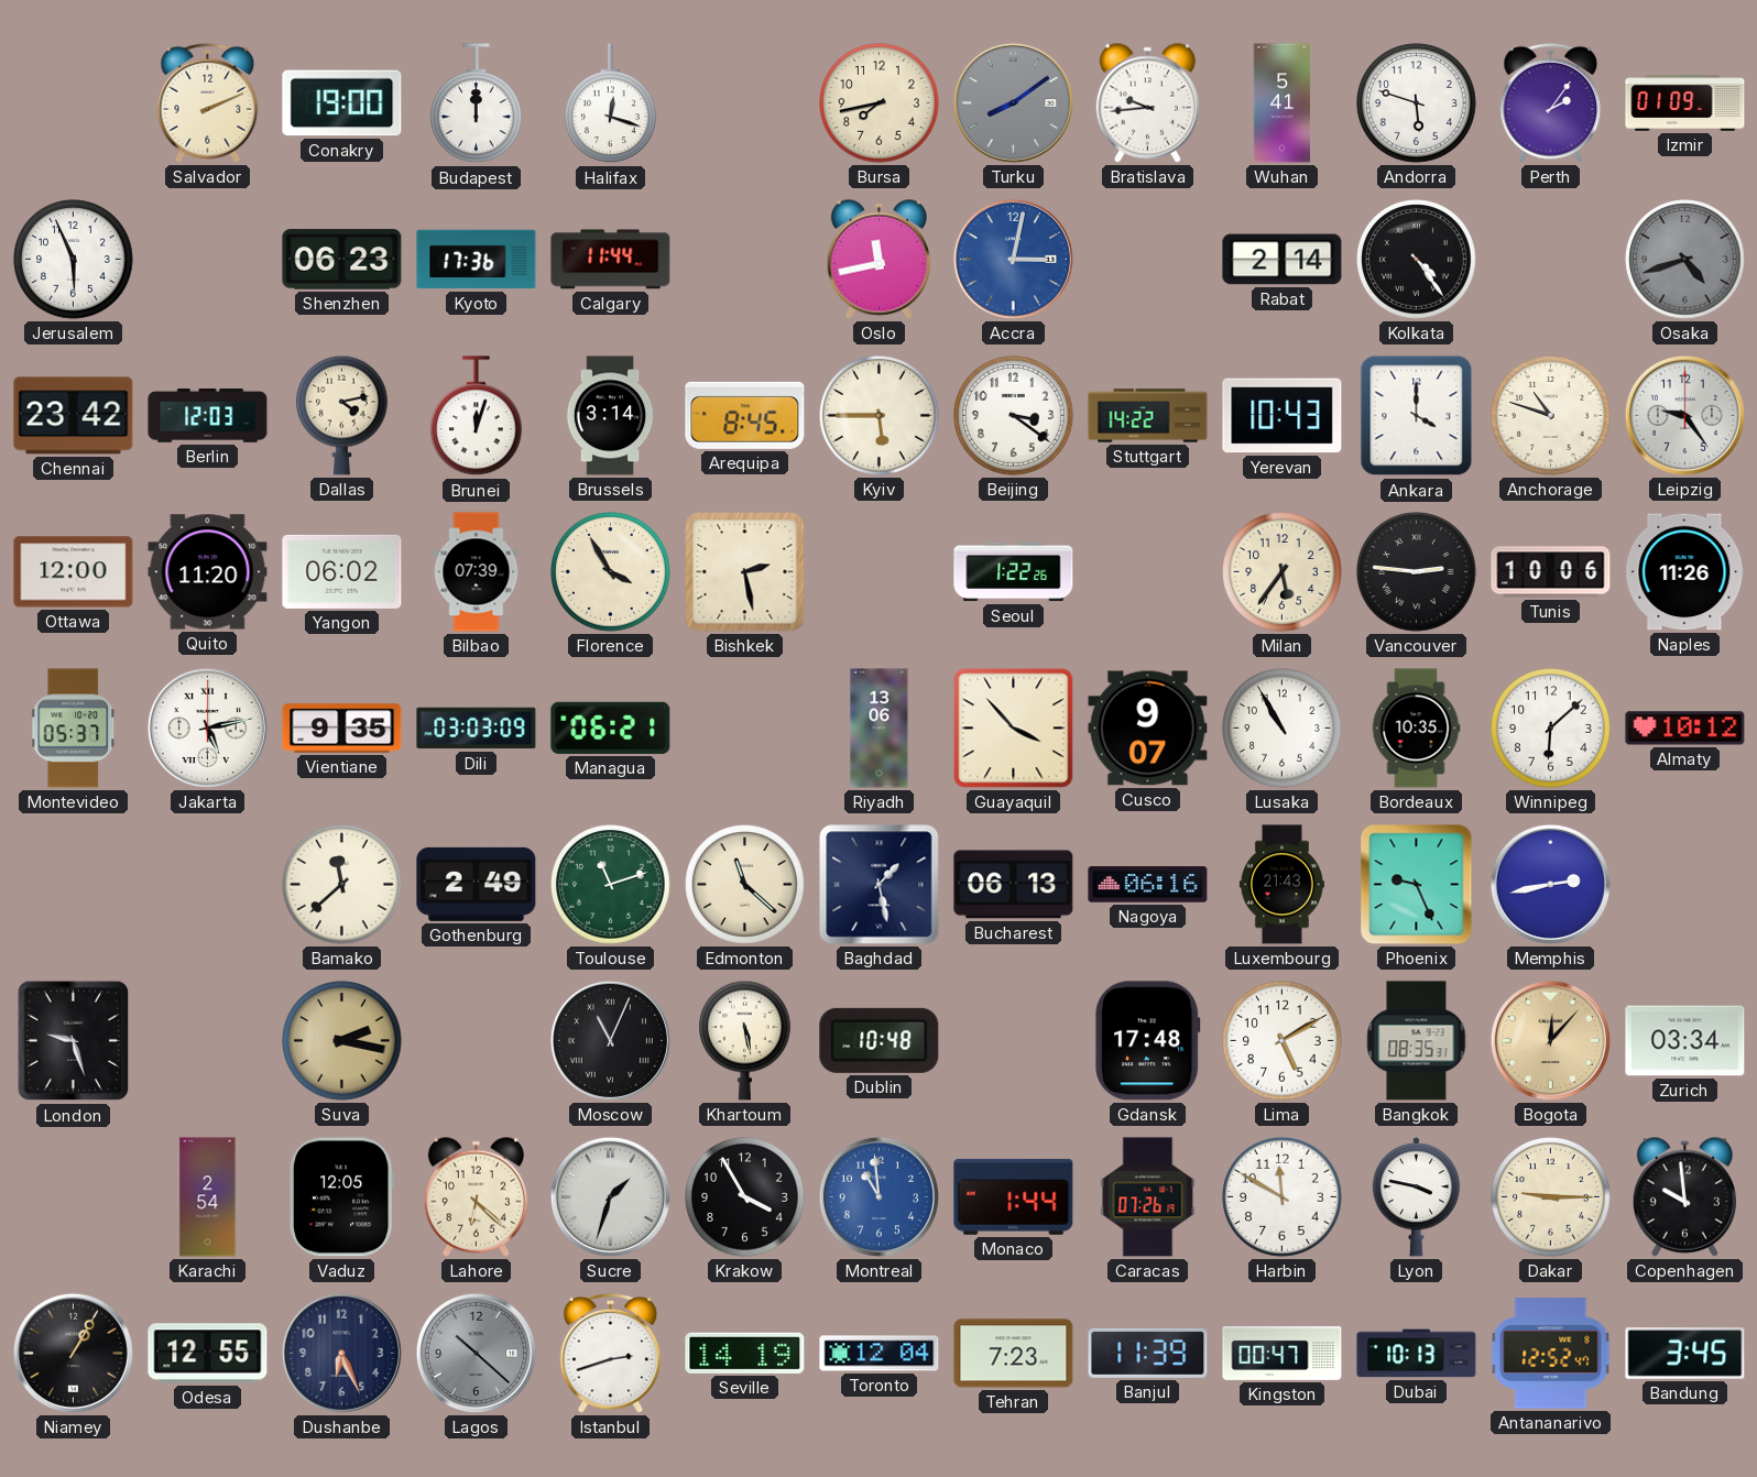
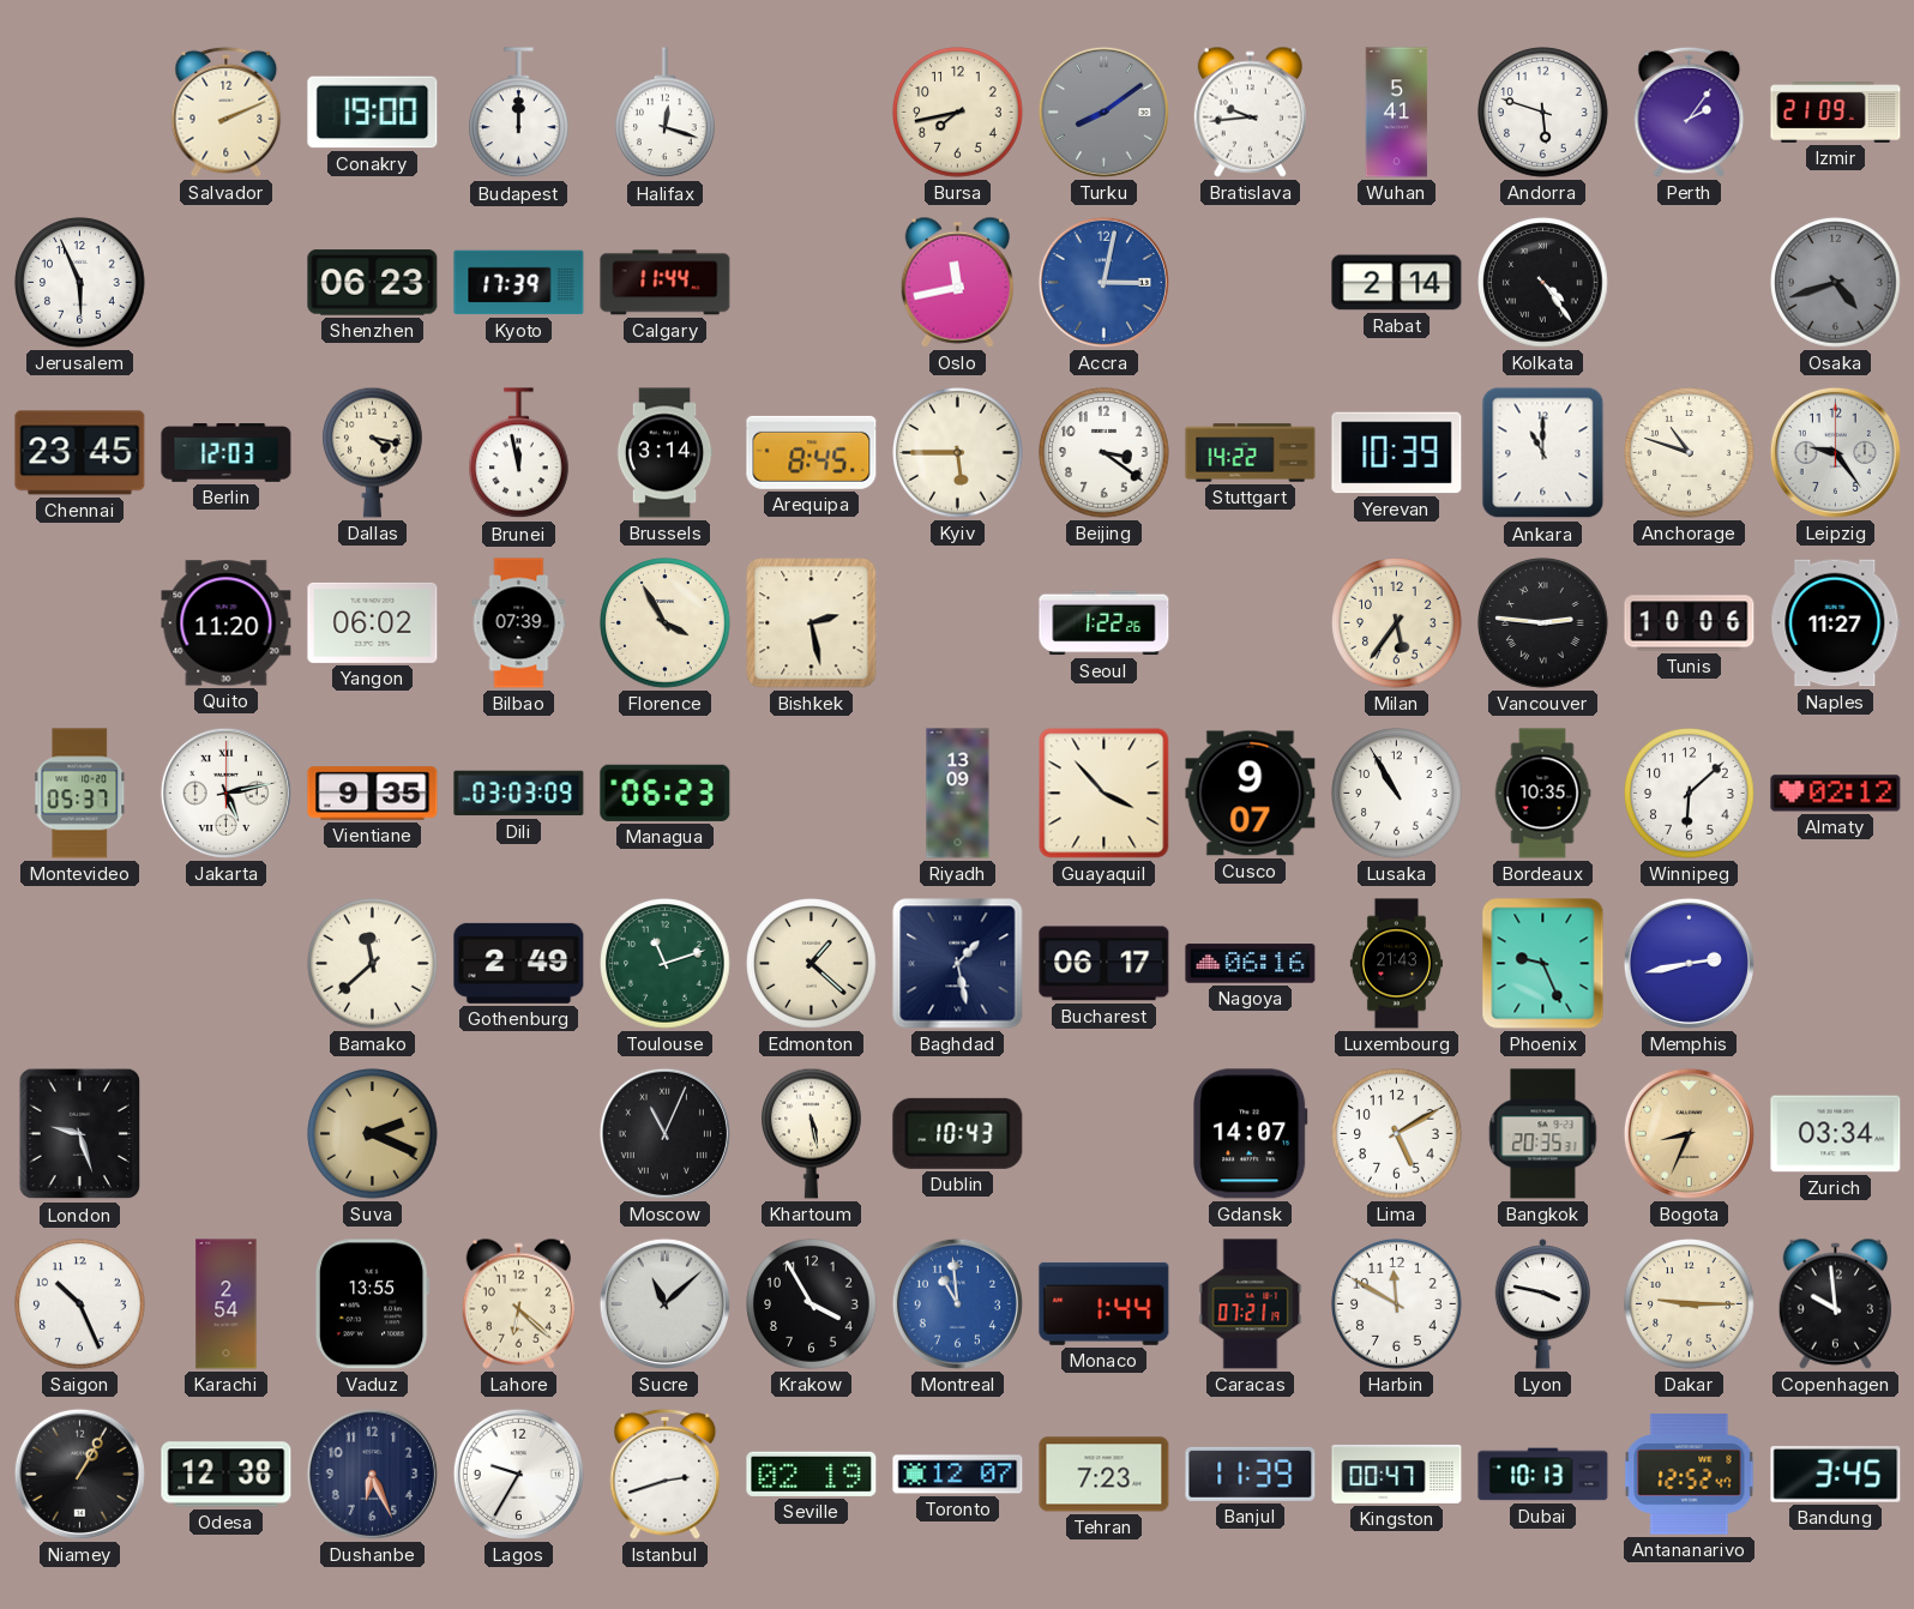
Izmir: 01:09 -> 21:09
Kyoto: 17:36 -> 17:39
Chennai: 23:42 -> 23:45
Dallas: 4:13 -> 4:17
Brunei: 12:03 -> 11:58
Yerevan: 10:43 -> 10:39
Ankara: 4:00 -> 11:00
Ottawa: 12:00 -> none
Naples: 11:26 -> 11:27
Managua: 06:21 -> 06:23
Riyadh: 13:06 -> 13:09
Almaty: 10:12 -> 02:12
Edmonton: 11:22 -> 1:22
Bucharest: 06:13 -> 06:17
Suva: 2:17 -> 2:19
Dublin: 10:48 -> 10:43
Gdansk: 17:48 -> 14:07
Bangkok: 08:35 -> 20:35
Bogota: 12:07 -> 8:34
Saigon: none -> 10:26
Vaduz: 12:05 -> 13:55
Sucre: 1:33 -> 11:08
Caracas: 07:26 -> 07:21
Odesa: 12:55 -> 12:38
Lagos: 10:22 -> 9:35
Lagos dial: grey -> white
Seville: 14:19 -> 02:19
Toronto: 12:04 -> 12:07
